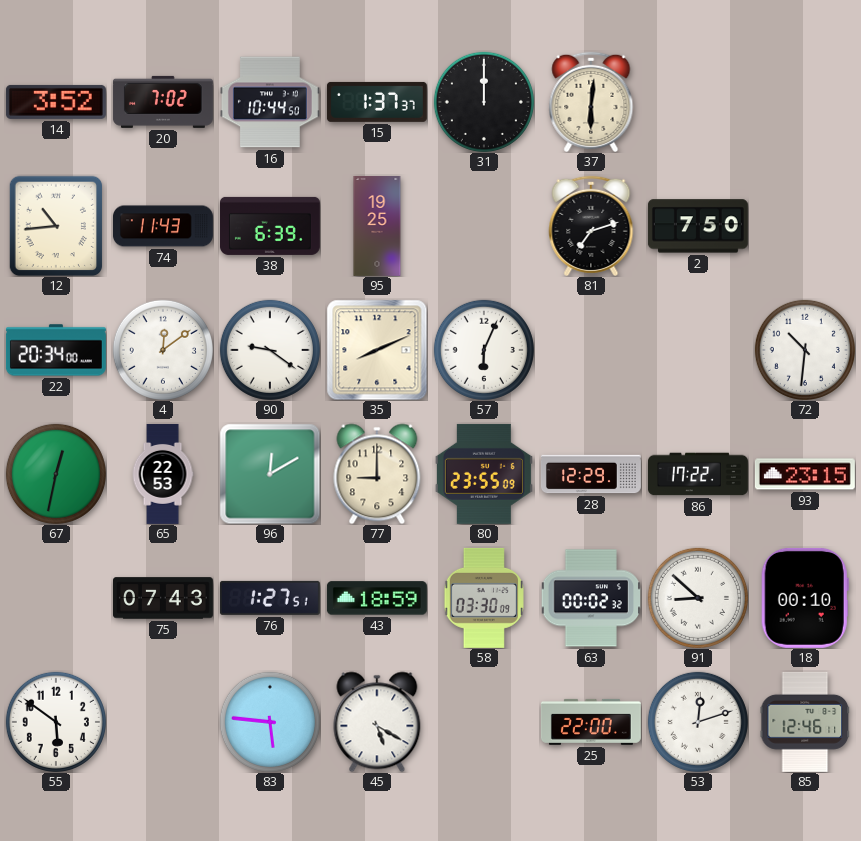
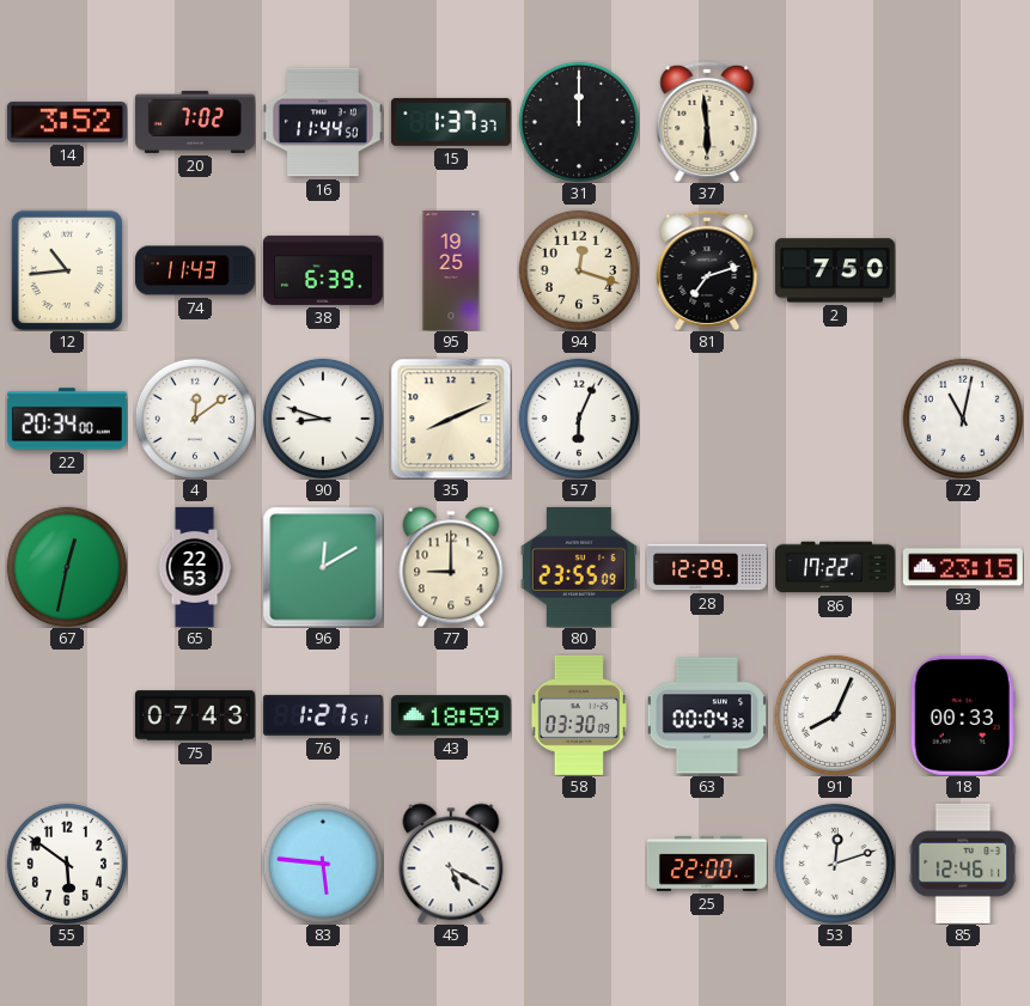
16: 10:44 -> 11:44
37: 6:01 -> 5:59
94: none -> 12:18
90: 9:21 -> 8:48
72: 10:31 -> 11:02
63: 00:02 -> 00:04
91: 8:52 -> 8:04
18: 00:10 -> 00:33
